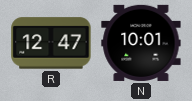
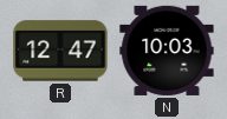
N: 10:01 -> 10:03
